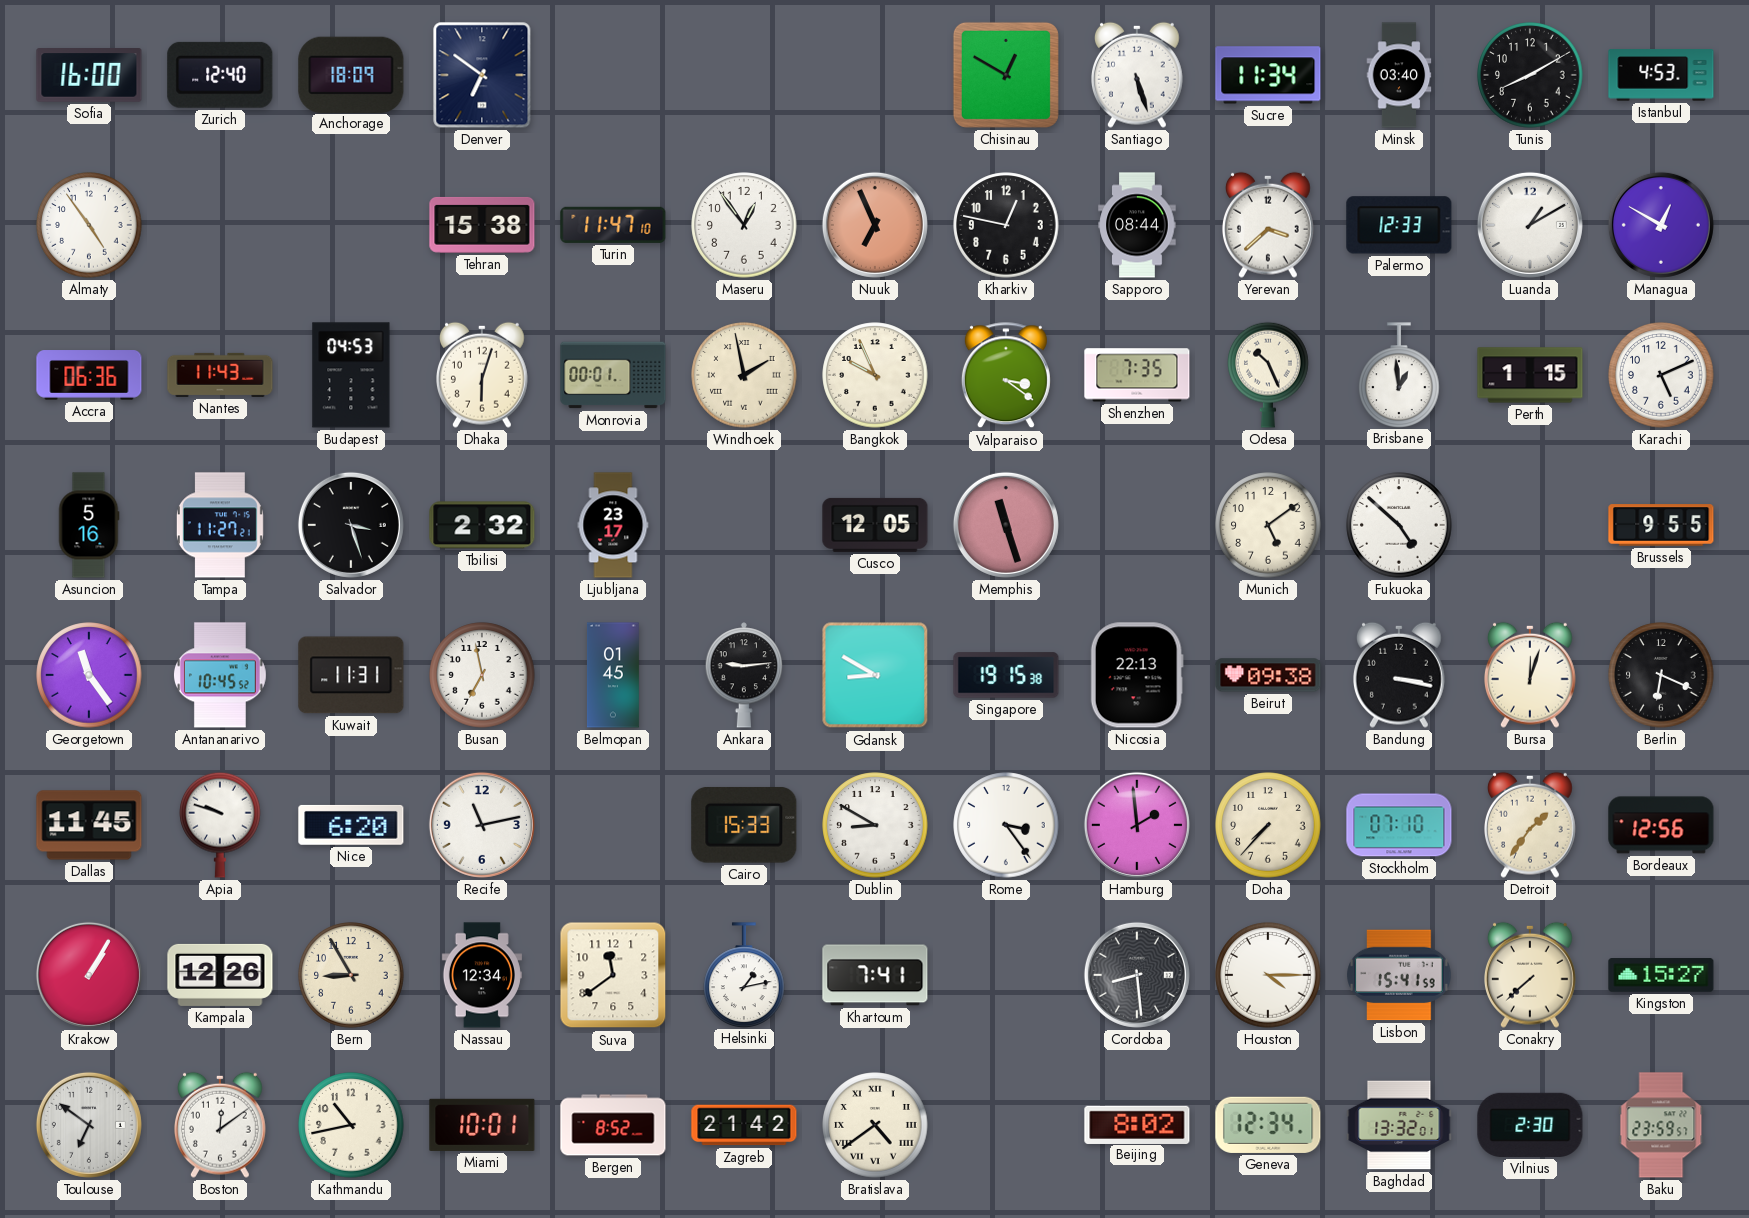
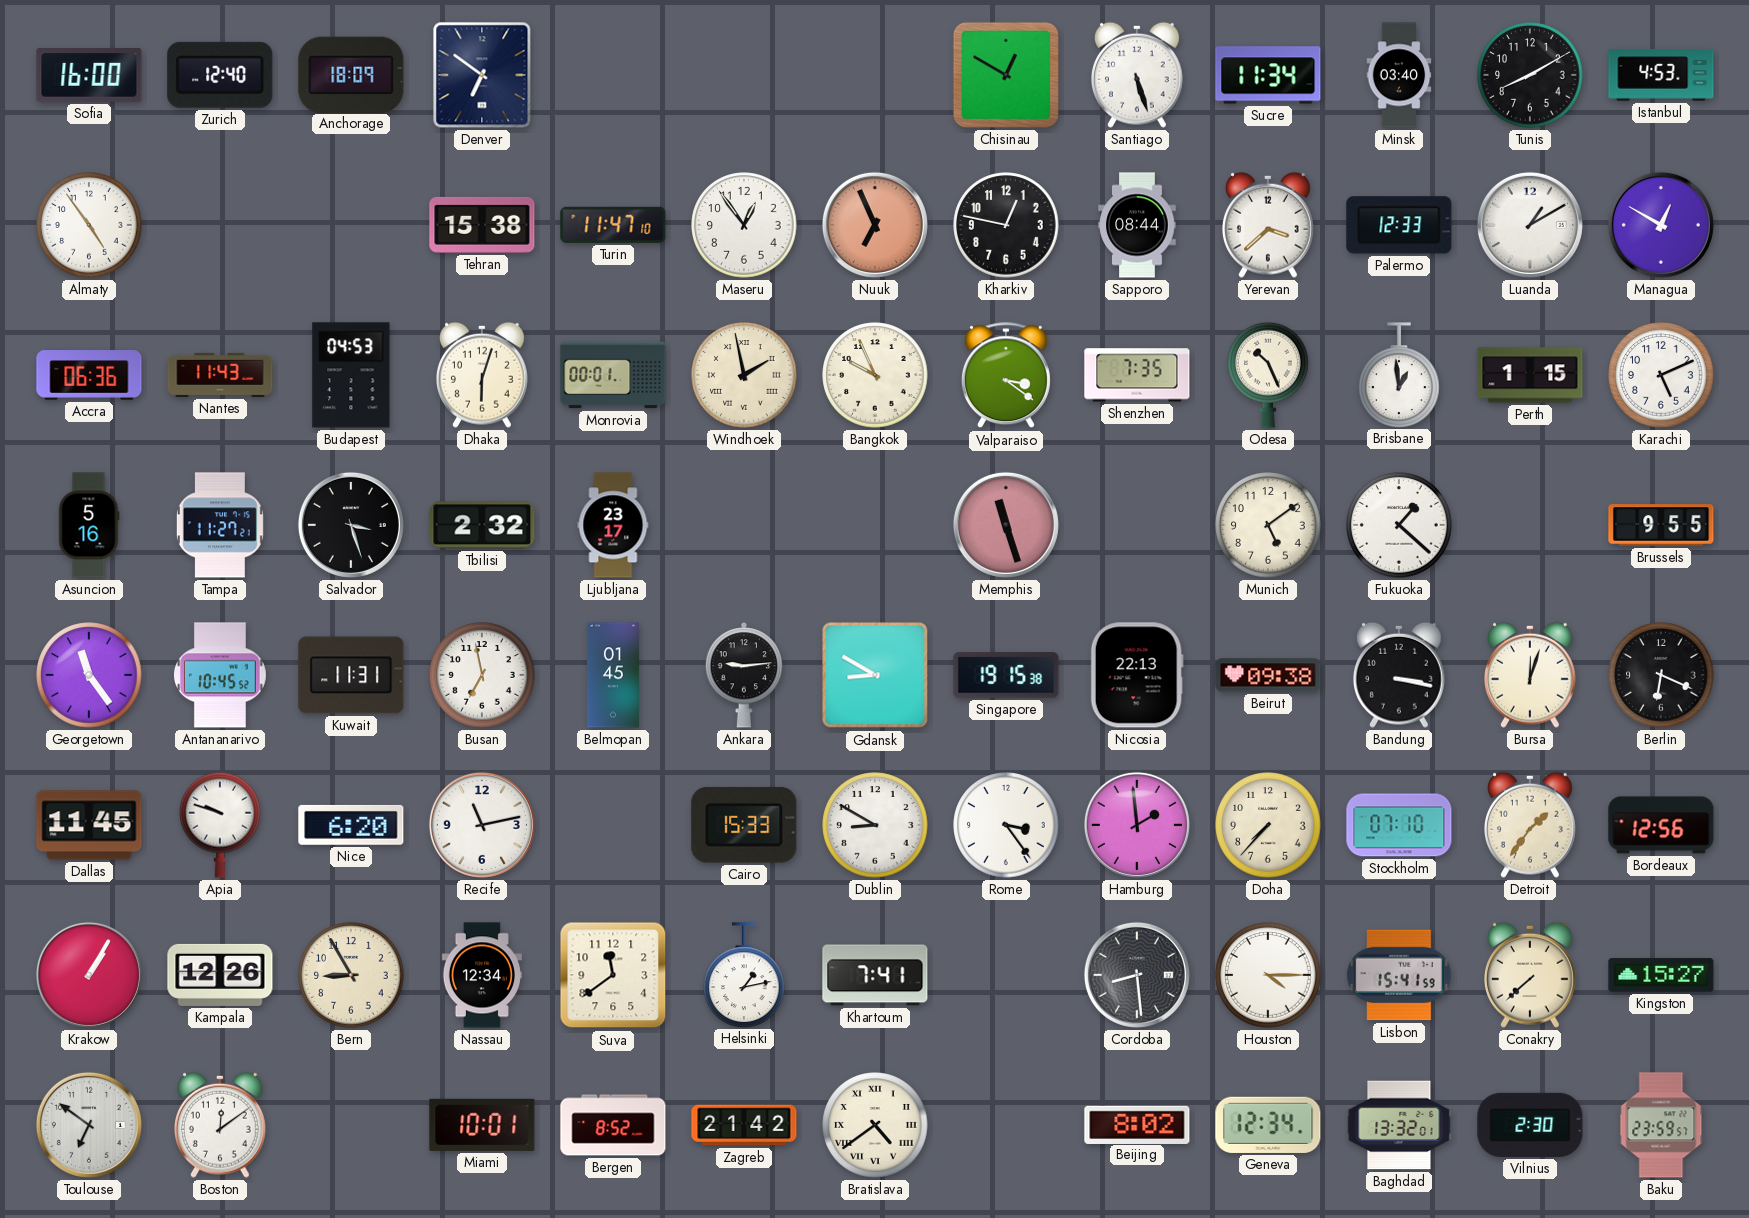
Cusco: 12:05 -> none
Fukuoka: 4:52 -> 1:22
Kathmandu: 10:43 -> none
